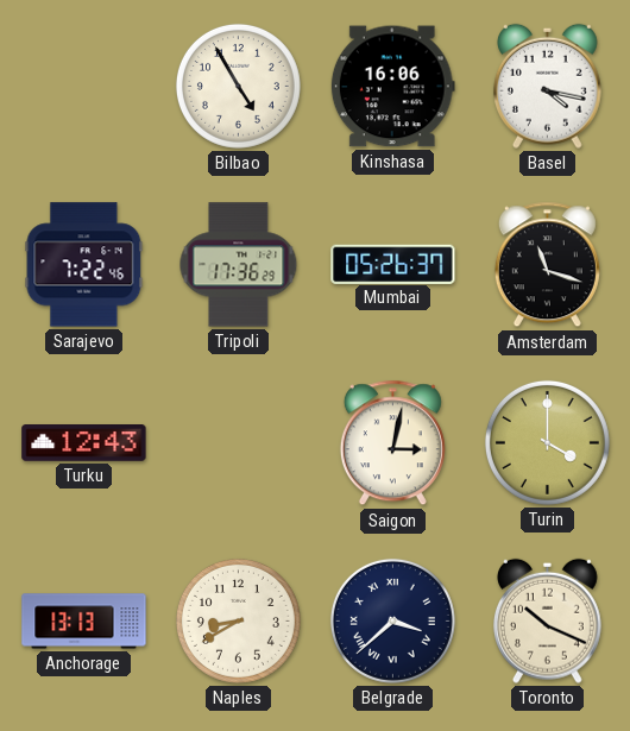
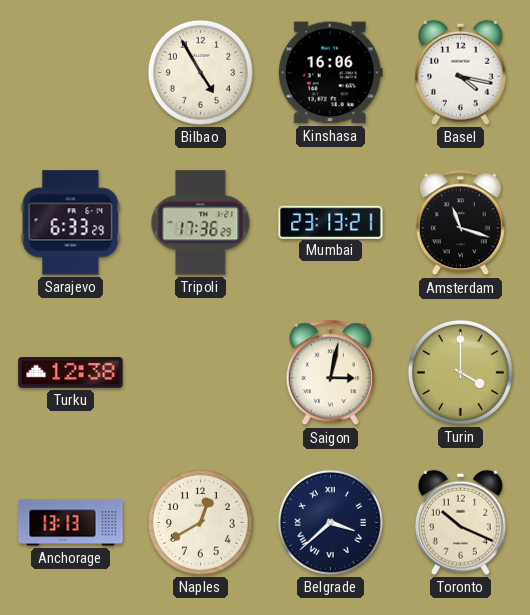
Sarajevo: 7:22 -> 6:33
Mumbai: 05:26 -> 23:13
Turku: 12:43 -> 12:38
Naples: 8:40 -> 12:40
